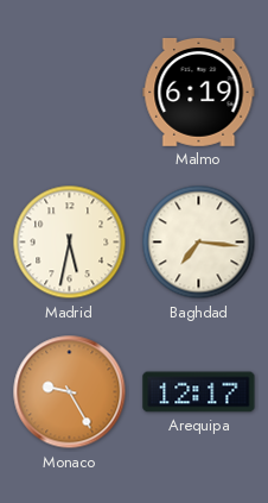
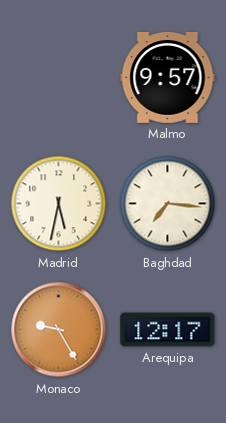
Malmo: 6:19 -> 9:57
